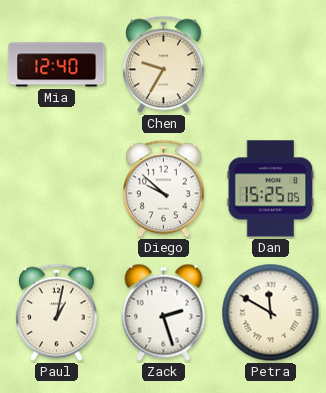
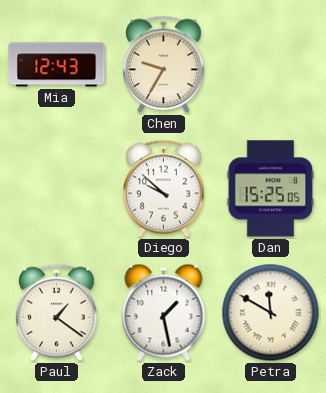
Mia: 12:40 -> 12:43
Paul: 1:02 -> 1:21
Zack: 2:27 -> 1:28
